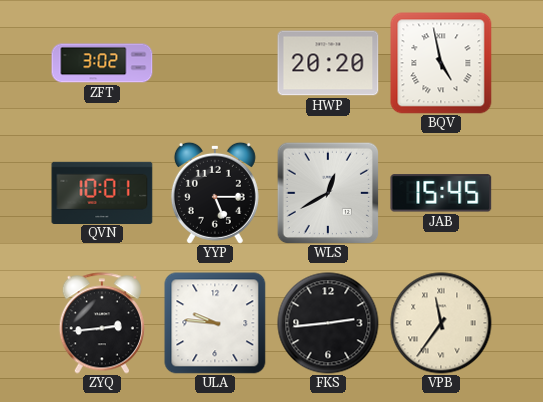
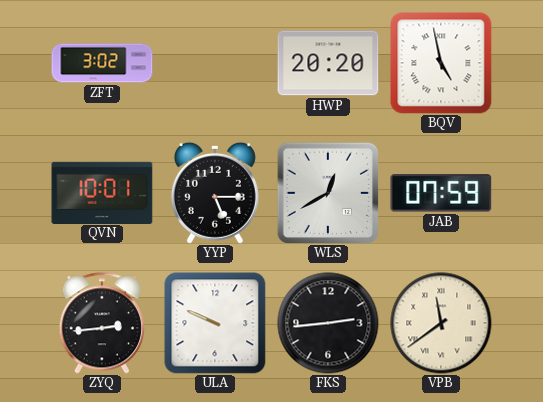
JAB: 15:45 -> 07:59
ULA: 9:46 -> 9:49
VPB: 11:36 -> 11:39
